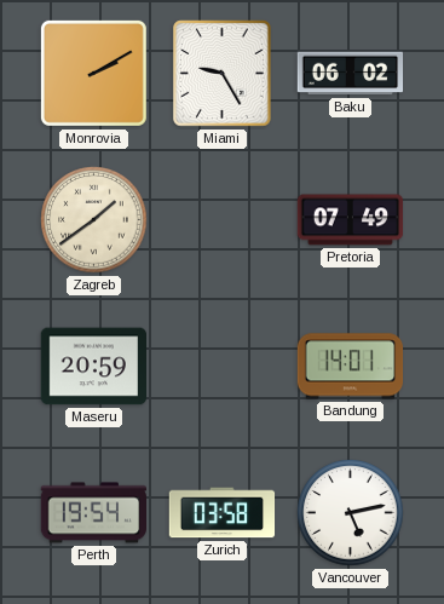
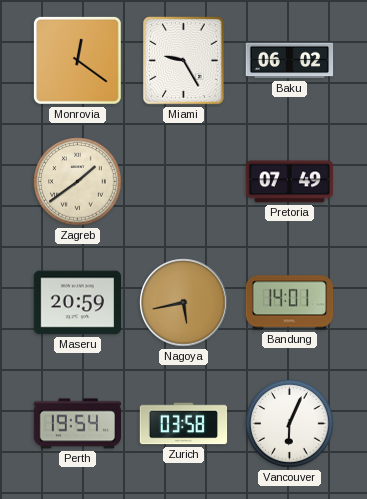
Monrovia: 2:10 -> 12:21
Nagoya: none -> 5:43
Vancouver: 5:13 -> 6:04
